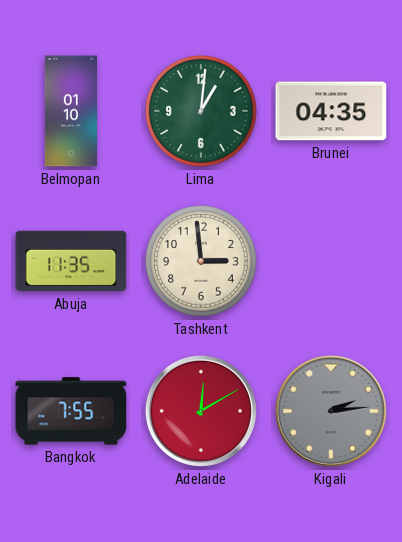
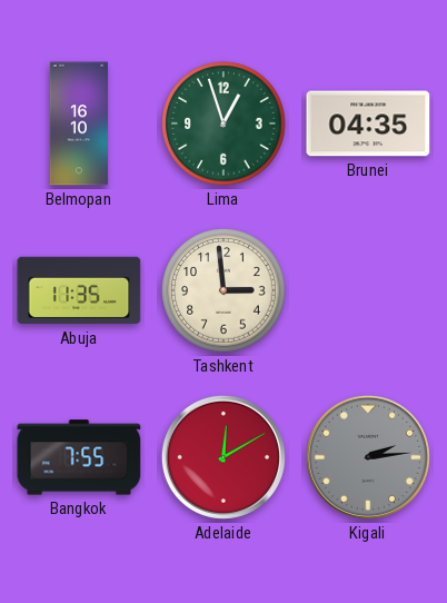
Belmopan: 01:10 -> 16:10
Lima: 1:01 -> 12:57
